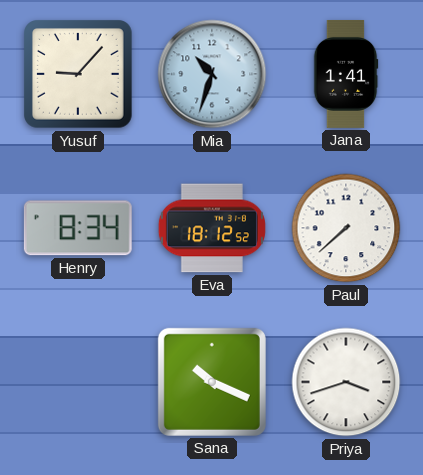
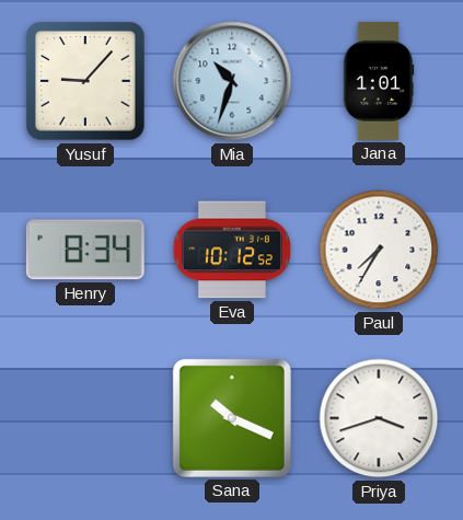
Jana: 1:41 -> 1:01
Eva: 18:12 -> 10:12
Paul: 7:38 -> 7:35
